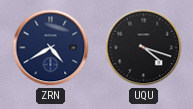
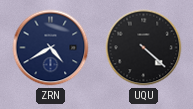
UQU: 4:18 -> 4:22
